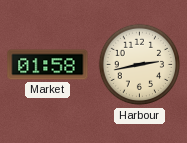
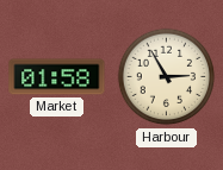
Harbour: 2:43 -> 2:55
